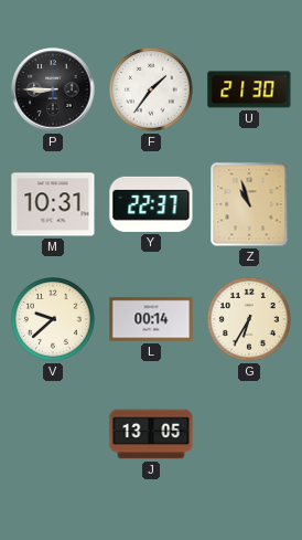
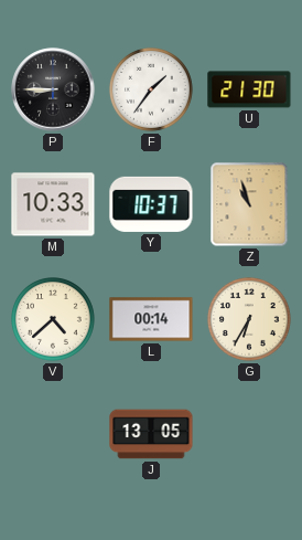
M: 10:31 -> 10:33
Y: 22:37 -> 10:37
V: 9:38 -> 4:38
